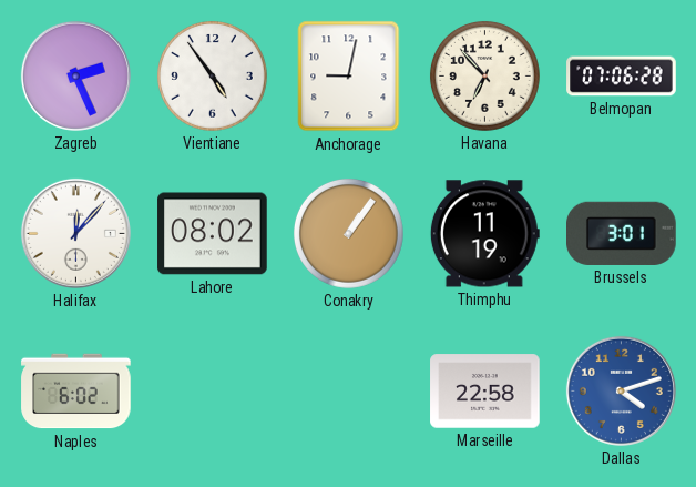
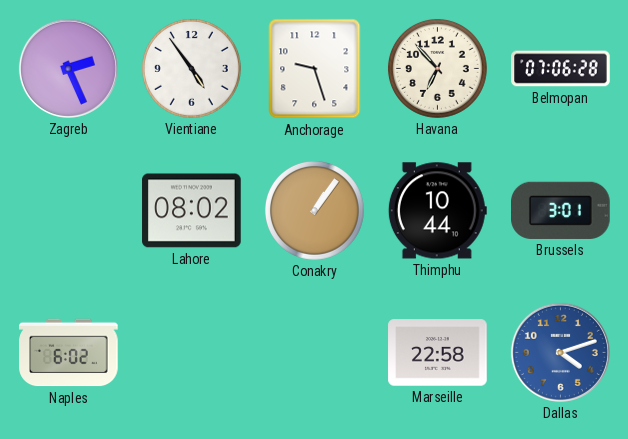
Anchorage: 9:02 -> 9:27
Halifax: 12:07 -> none
Thimphu: 11:19 -> 10:44
